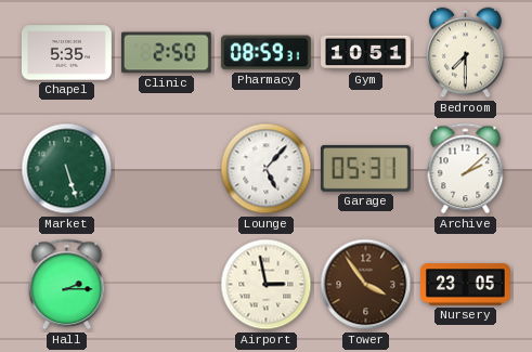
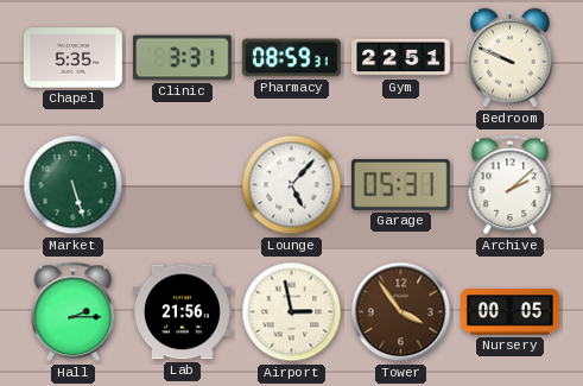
Clinic: 2:50 -> 3:31
Gym: 10:51 -> 22:51
Bedroom: 7:30 -> 9:49
Lab: none -> 21:56
Nursery: 23:05 -> 00:05
